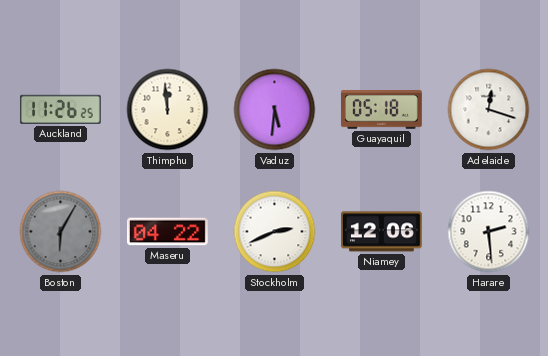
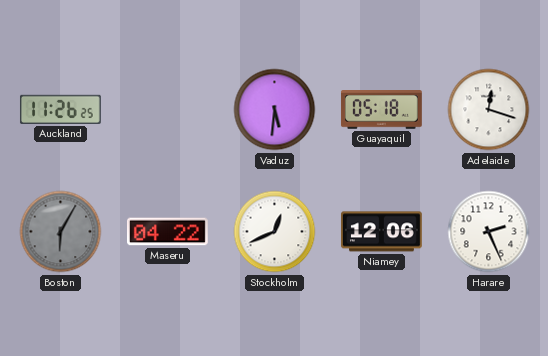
Thimphu: 11:59 -> none
Stockholm: 2:41 -> 12:41
Harare: 2:29 -> 2:26
